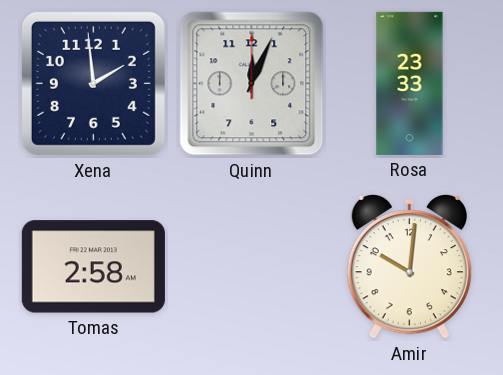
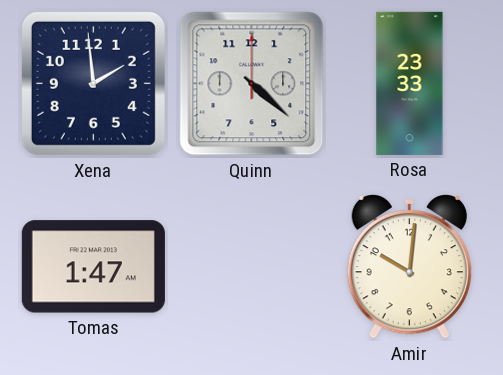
Quinn: 12:04 -> 4:22
Tomas: 2:58 -> 1:47
